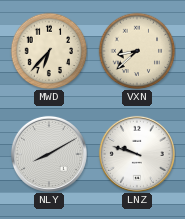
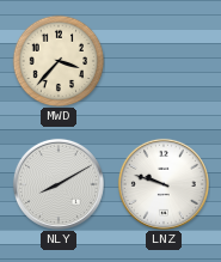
MWD: 6:37 -> 3:37
VXN: 8:38 -> none
